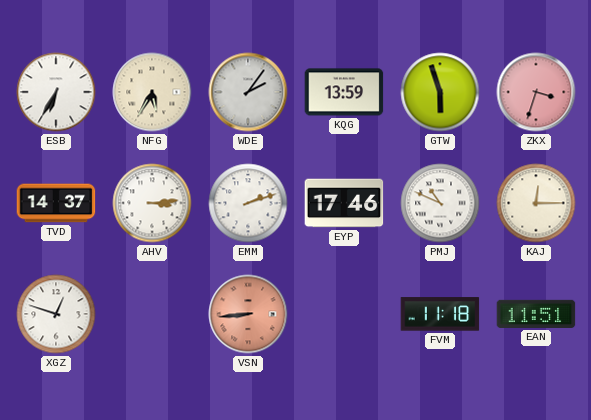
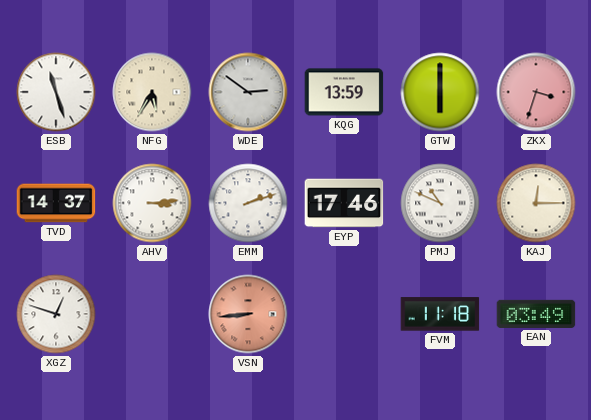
ESB: 6:35 -> 11:27
WDE: 2:06 -> 2:51
GTW: 5:57 -> 6:00
EAN: 11:51 -> 03:49
